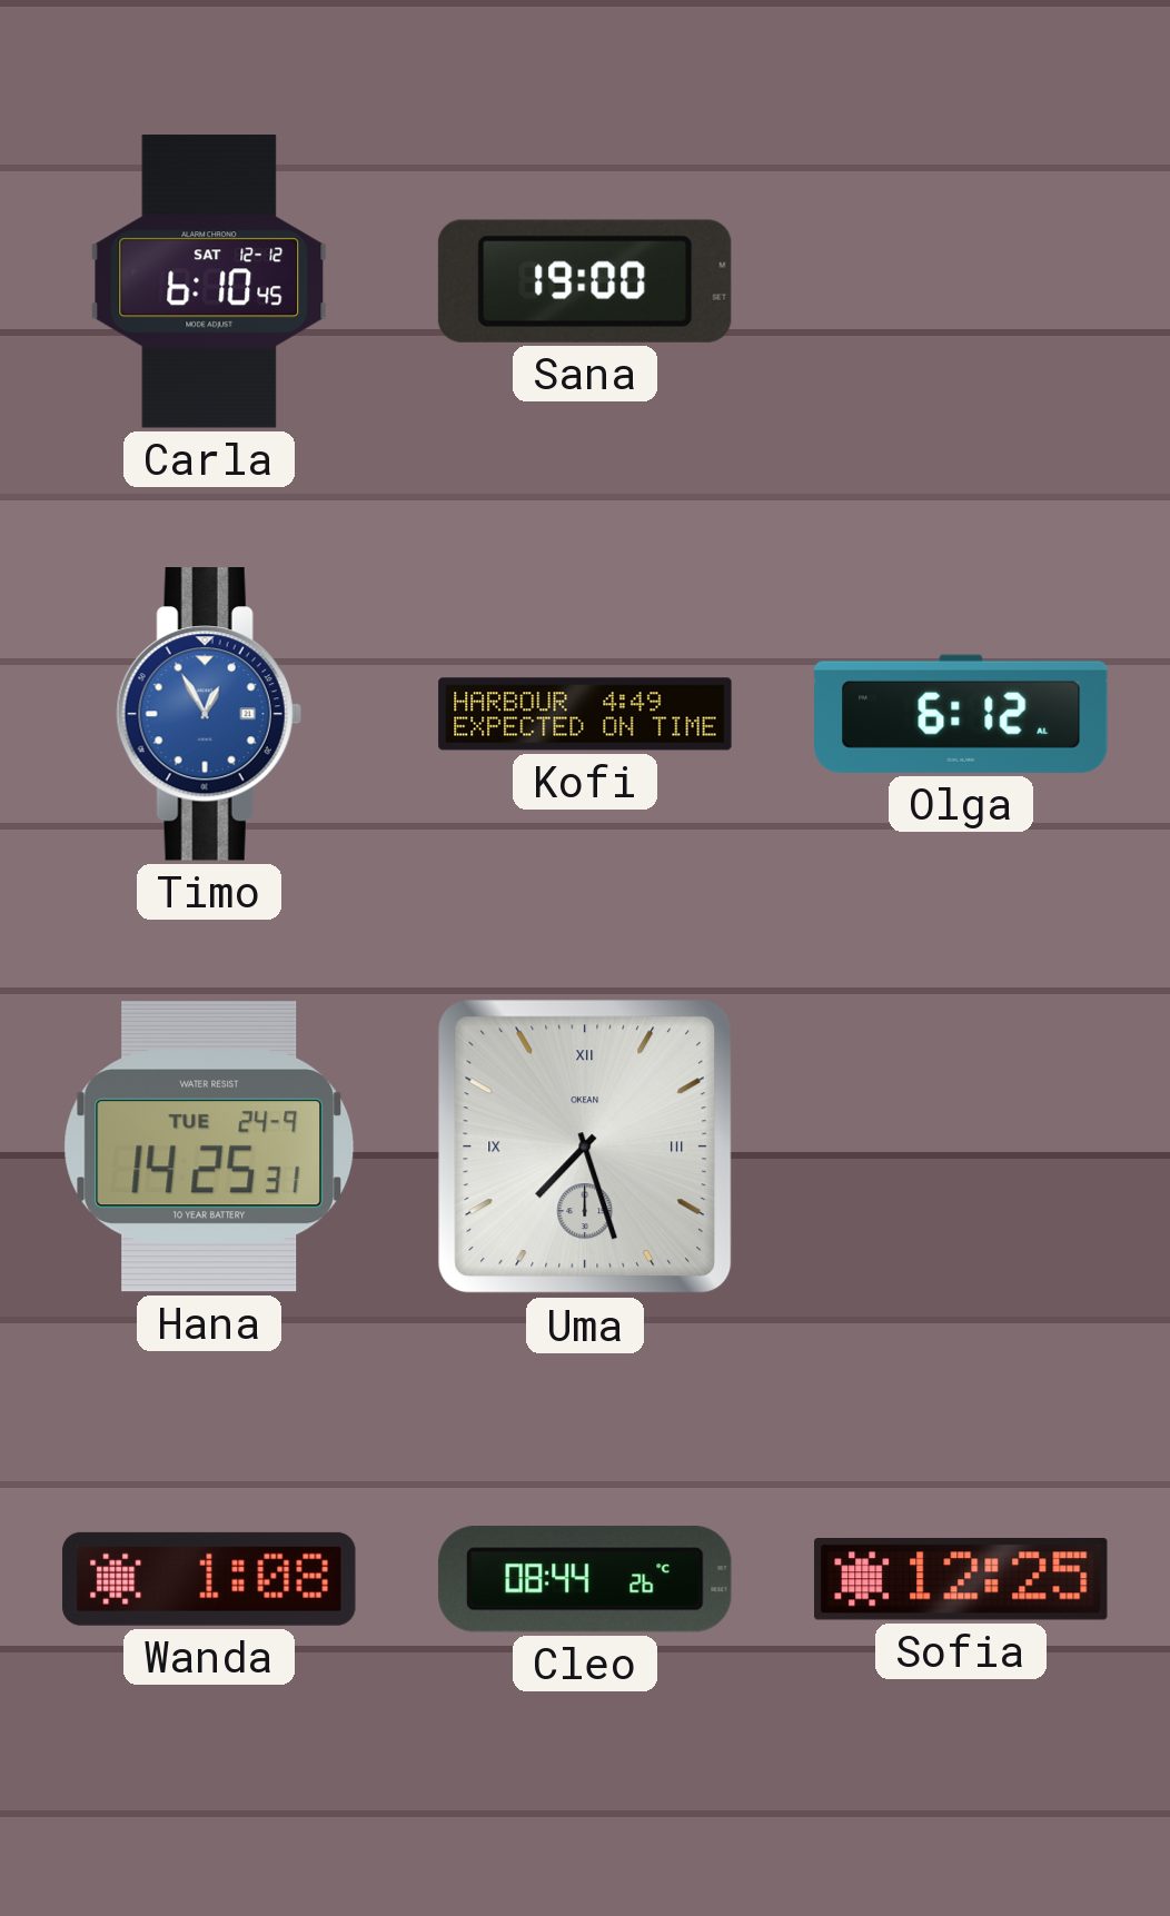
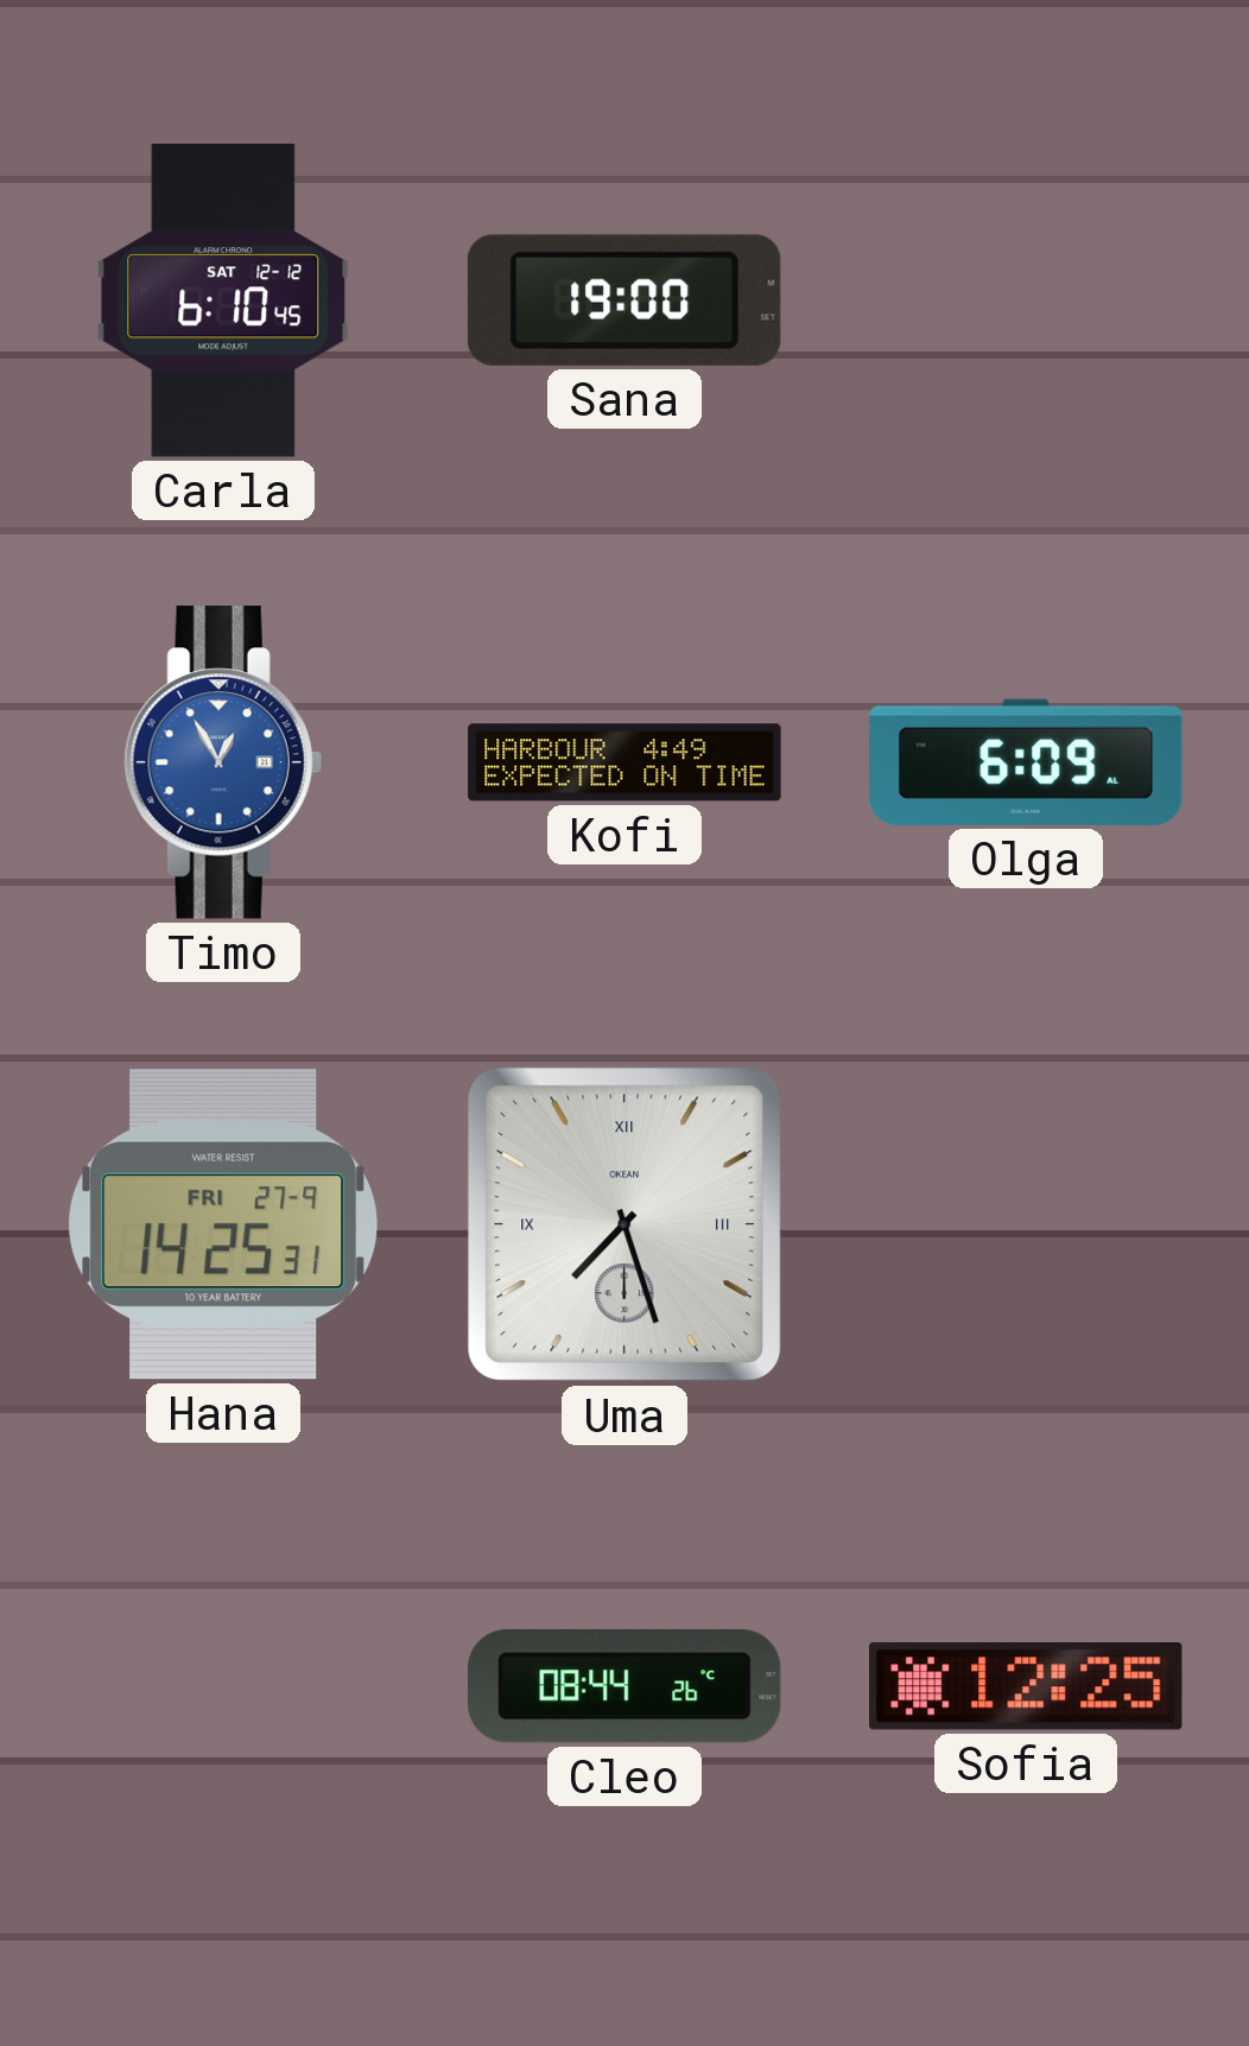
Olga: 6:12 -> 6:09
Hana date: TUE 24-9 -> FRI 27-9
Wanda: 1:08 -> none
